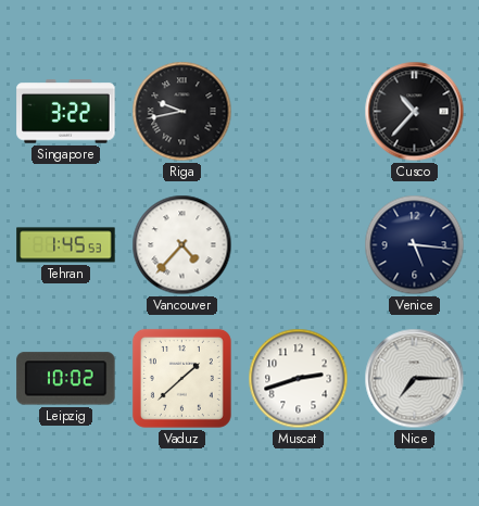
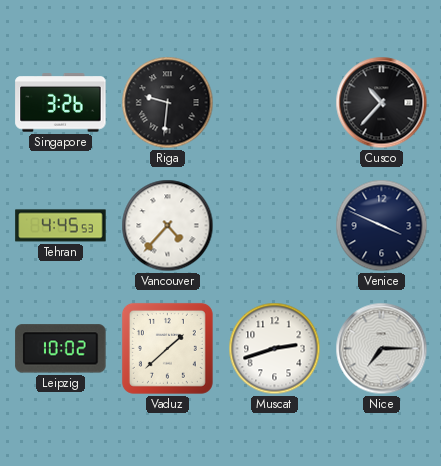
Singapore: 3:22 -> 3:26
Riga: 9:43 -> 9:31
Tehran: 1:45 -> 4:45
Venice: 5:16 -> 3:49
